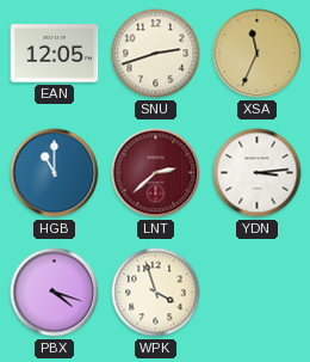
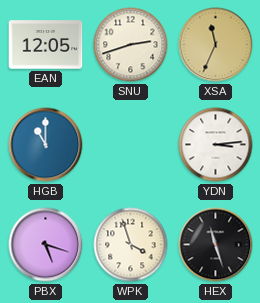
LNT: 2:38 -> none
PBX: 4:18 -> 5:18
HEX: none -> 11:27
